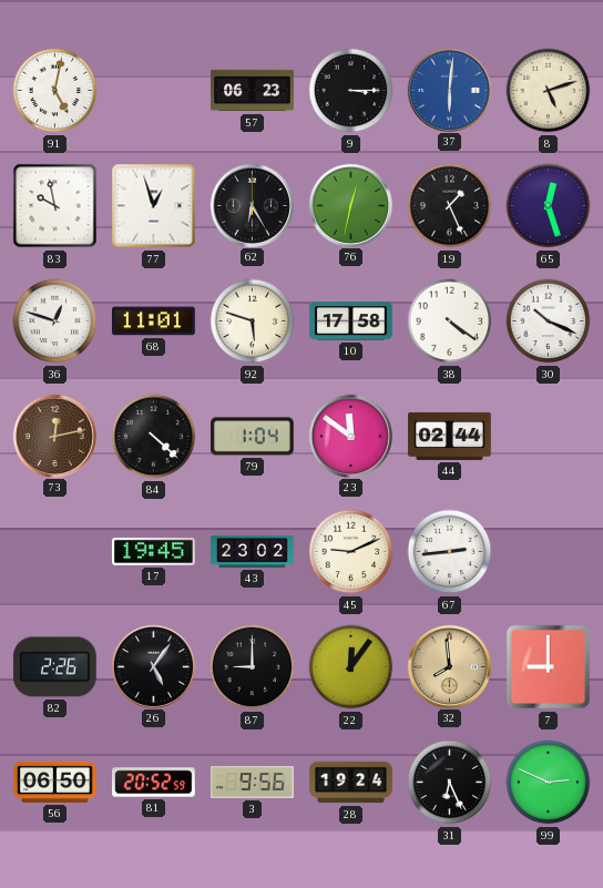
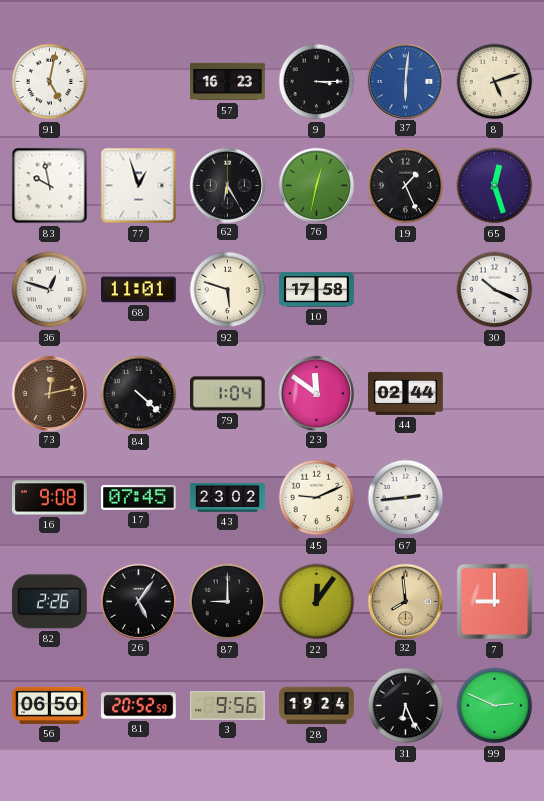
57: 06:23 -> 16:23
38: 4:21 -> none
16: none -> 9:08
17: 19:45 -> 07:45
